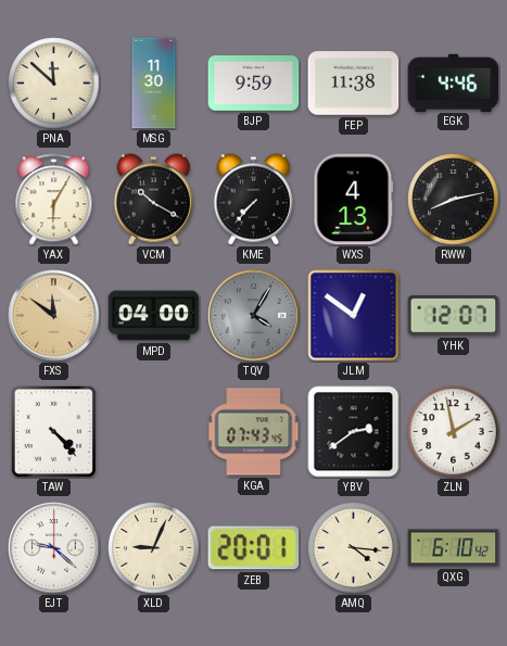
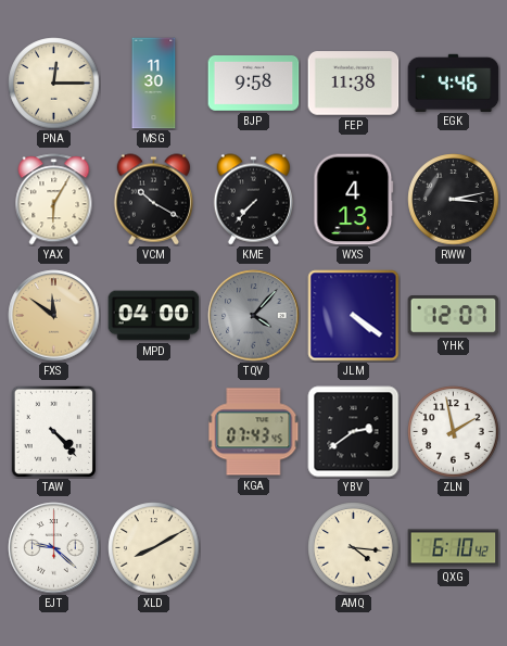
PNA: 11:52 -> 12:15
BJP: 9:59 -> 9:58
RWW: 8:13 -> 3:13
TQV: 4:05 -> 4:07
JLM: 12:51 -> 4:21
XLD: 9:04 -> 8:10
ZEB: 20:01 -> none
